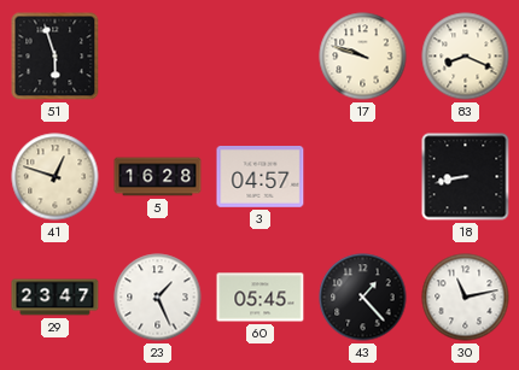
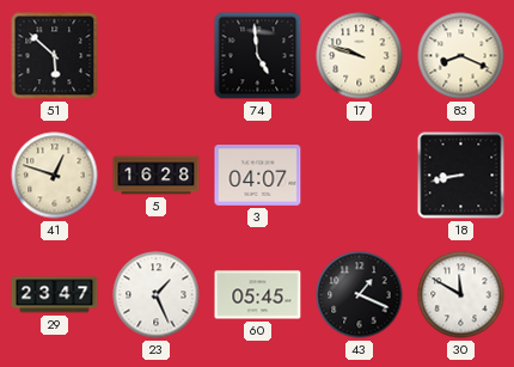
51: 5:57 -> 5:52
74: none -> 4:59
3: 04:57 -> 04:07
43: 1:23 -> 1:19
30: 11:13 -> 11:50
